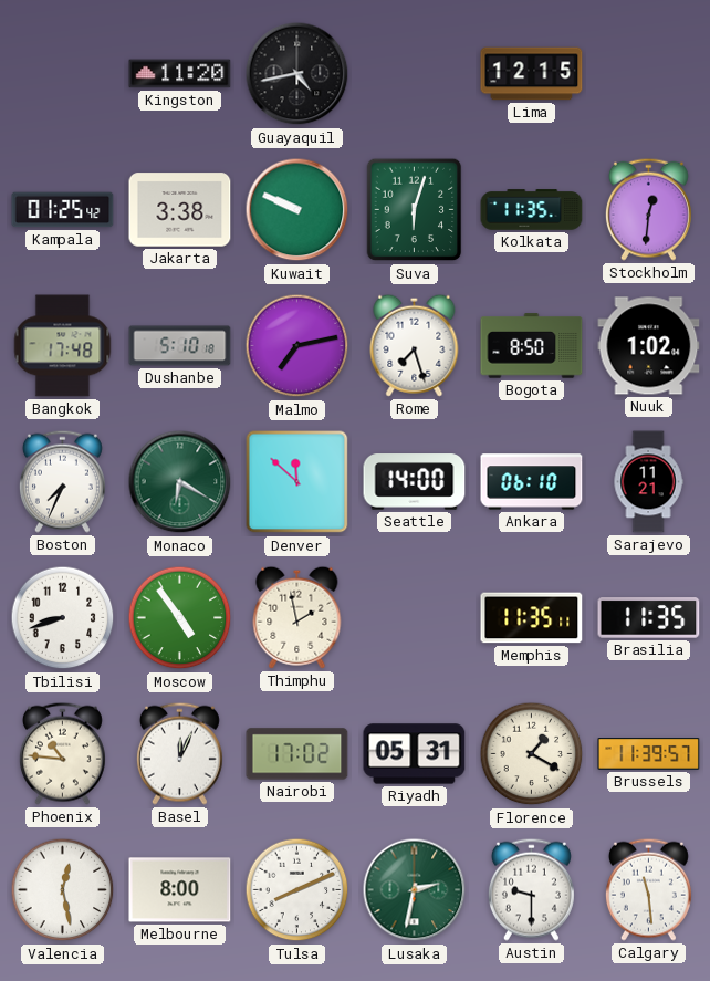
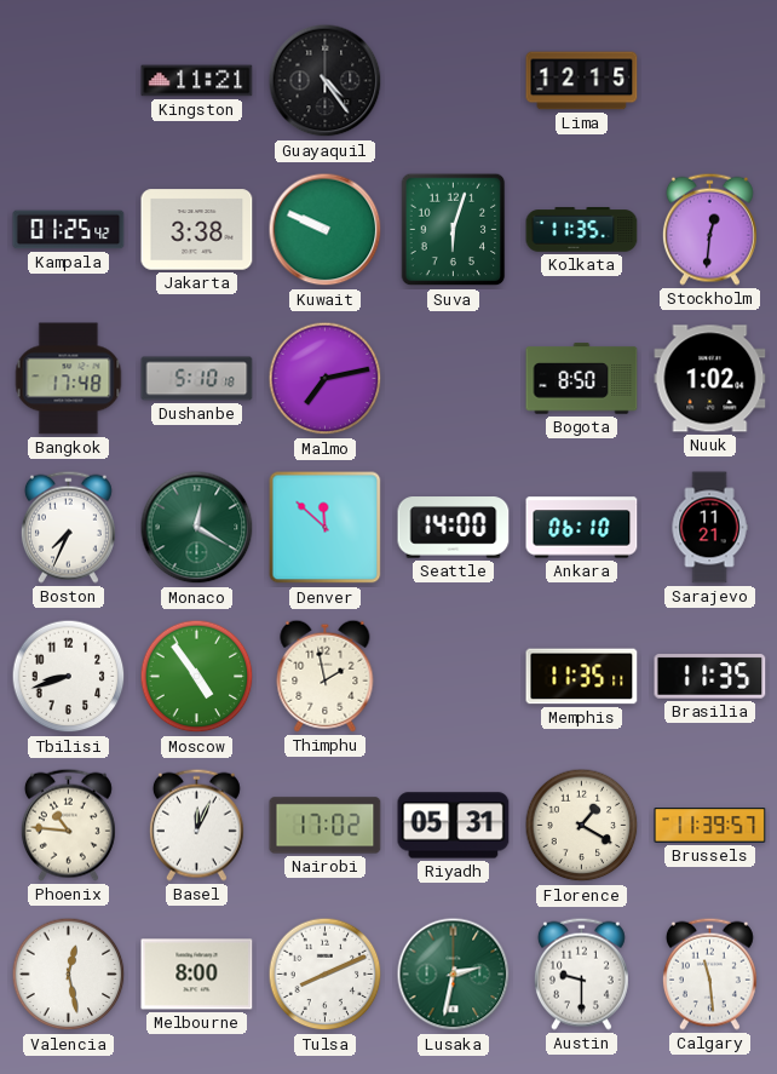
Kingston: 11:20 -> 11:21
Guayaquil: 4:43 -> 4:24
Rome: 7:27 -> none
Monaco: 6:20 -> 12:20
